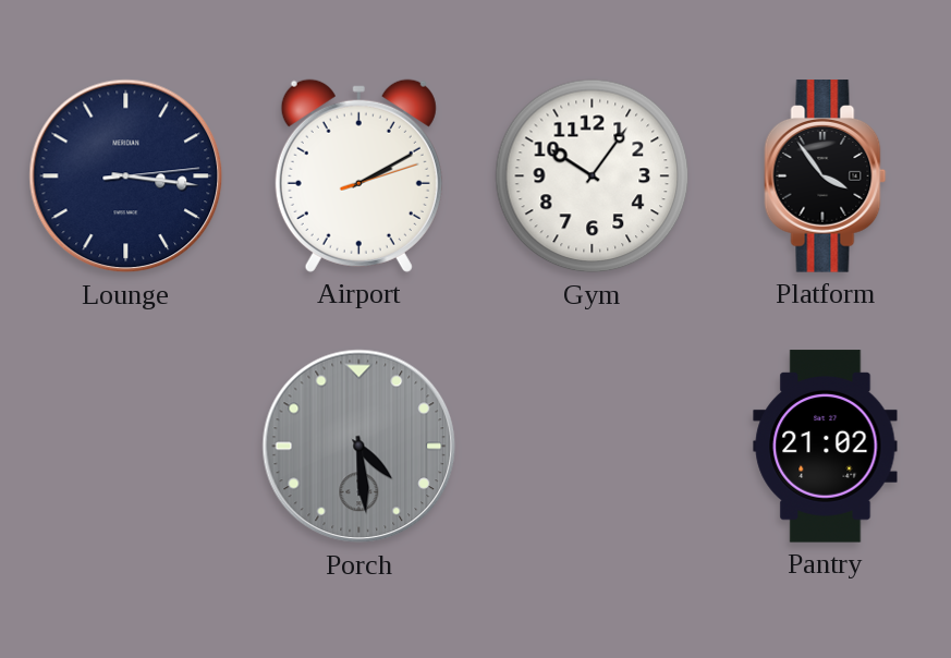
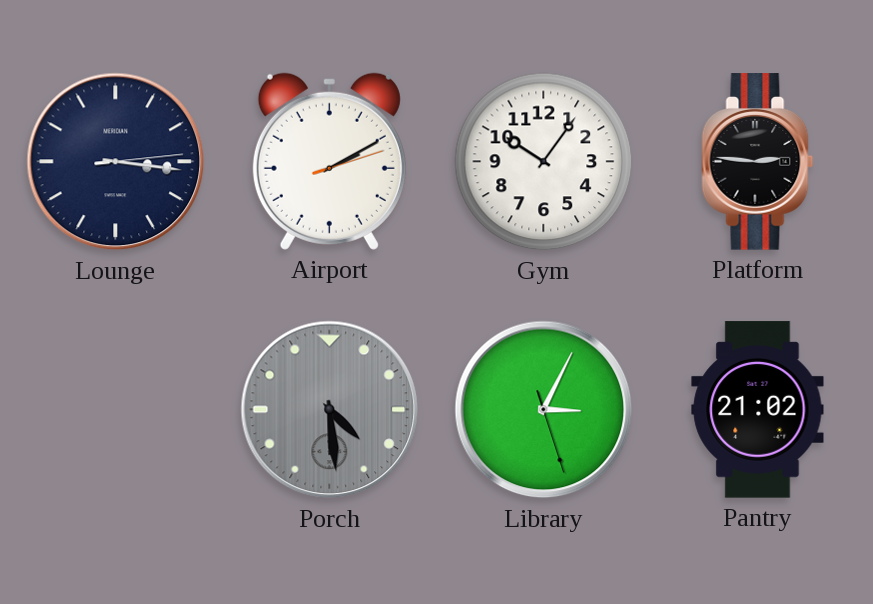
Platform: 3:54 -> 2:46
Library: none -> 3:04
